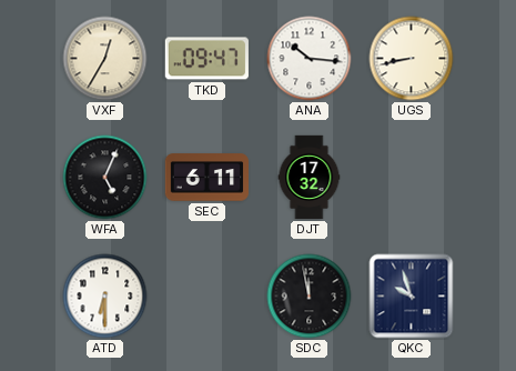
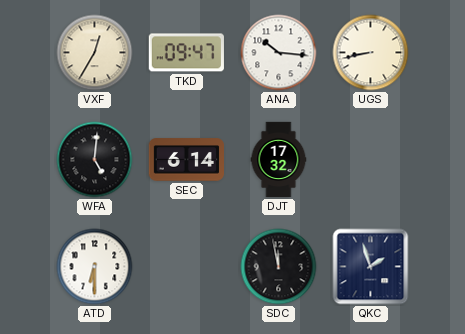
WFA: 5:04 -> 5:01
SEC: 6:11 -> 6:14
QKC: 9:57 -> 1:57
